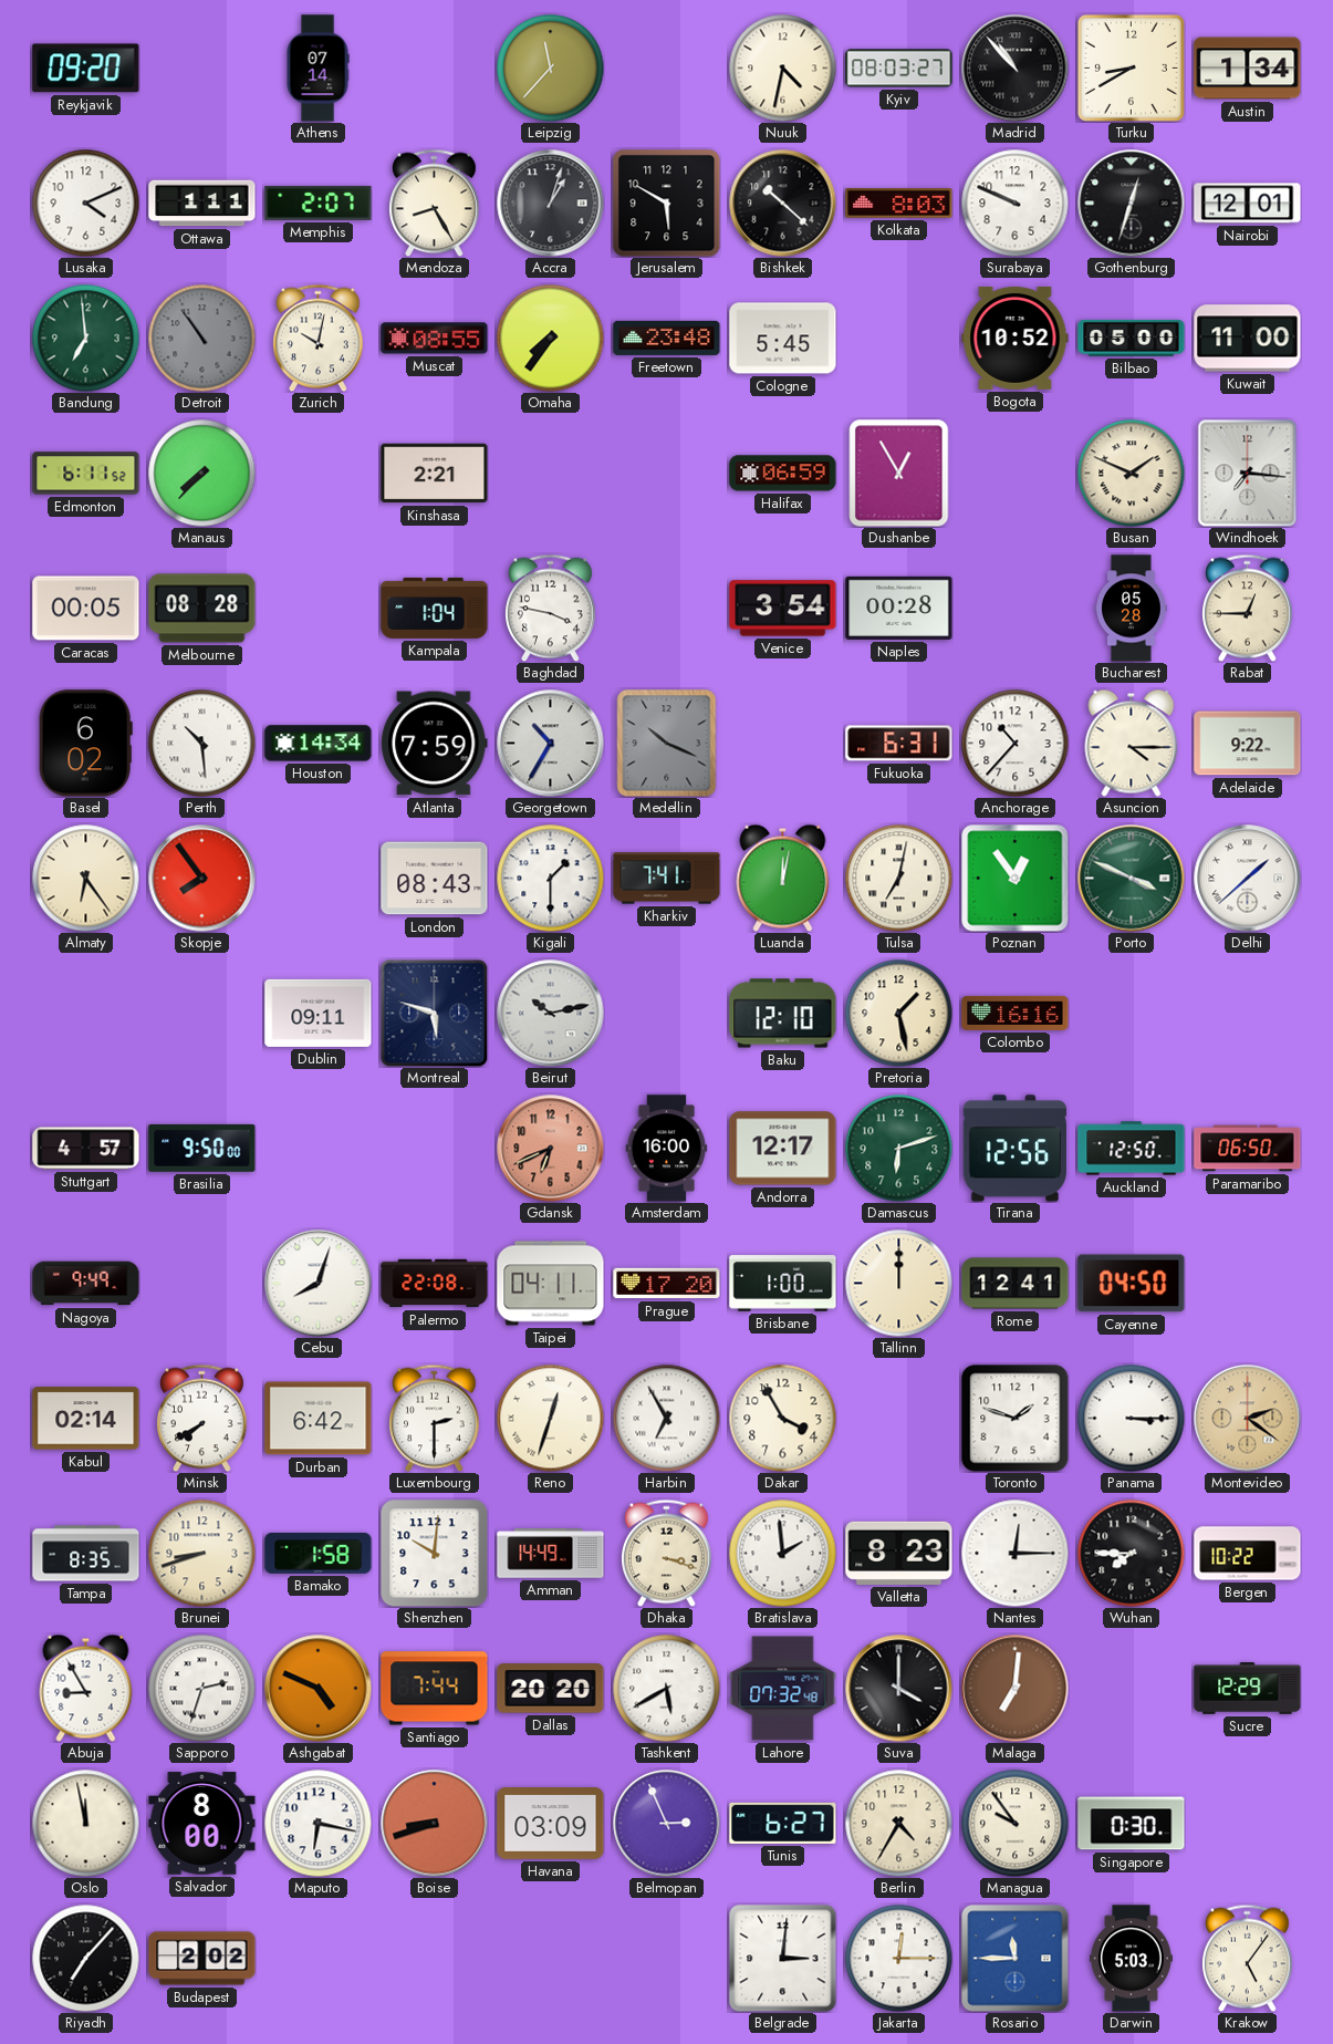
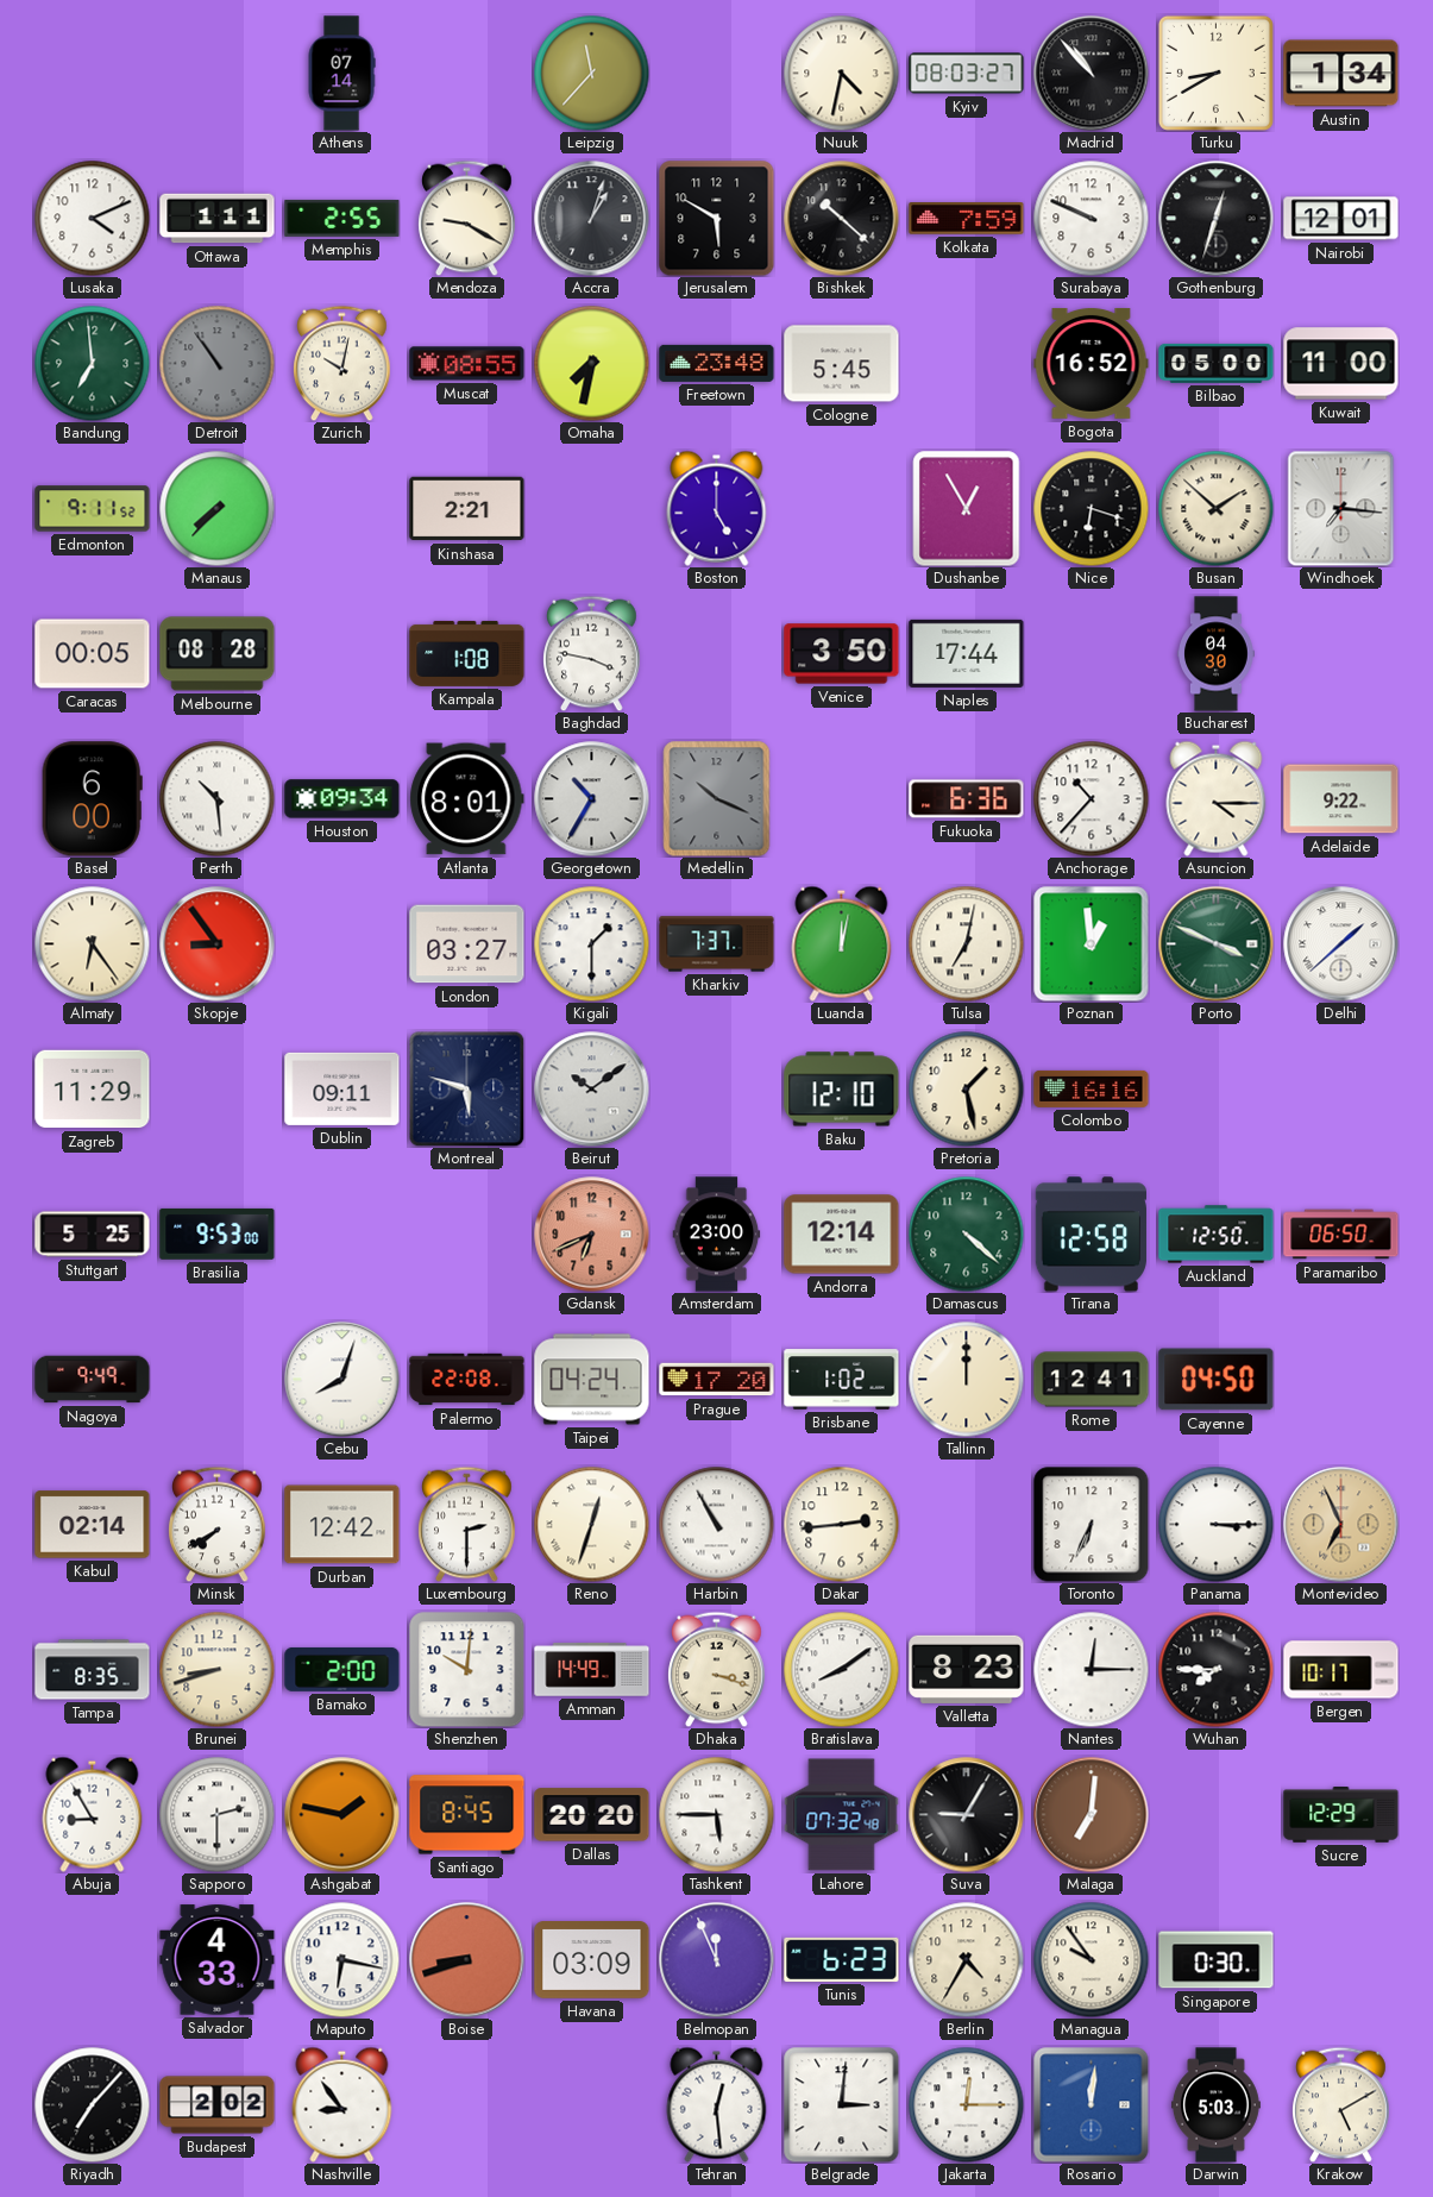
Reykjavik: 09:20 -> none
Memphis: 2:07 -> 2:55
Mendoza: 8:25 -> 9:20
Kolkata: 8:03 -> 7:59
Omaha: 7:36 -> 7:32
Bogota: 10:52 -> 16:52
Edmonton: 6:11 -> 9:11
Boston: none -> 5:00
Halifax: 06:59 -> none
Nice: none -> 6:18
Busan: 1:49 -> 1:52
Kampala: 1:04 -> 1:08
Venice: 3:54 -> 3:50
Naples: 00:28 -> 17:44
Bucharest: 05:28 -> 04:30
Rabat: 12:45 -> none
Basel: 6:02 -> 6:00
Houston: 14:34 -> 09:34
Atlanta: 7:59 -> 8:01
Fukuoka: 6:31 -> 6:36
Skopje: 7:54 -> 8:54
London: 08:43 -> 03:27
Kharkiv: 7:41 -> 7:37
Poznan: 12:54 -> 12:59
Zagreb: none -> 11:29
Beirut: 10:13 -> 10:09
Stuttgart: 4:57 -> 5:25
Brasilia: 9:50 -> 9:53
Amsterdam: 16:00 -> 23:00
Andorra: 12:17 -> 12:14
Damascus: 6:12 -> 4:22
Tirana: 12:56 -> 12:58
Taipei: 04:11 -> 04:24
Brisbane: 1:00 -> 1:02
Durban: 6:42 -> 12:42
Harbin: 6:55 -> 10:55
Dakar: 3:55 -> 2:44
Toronto: 1:48 -> 6:34
Montevideo: 2:21 -> 6:56
Bamako: 1:58 -> 2:00
Bratislava: 1:59 -> 8:09
Bergen: 10:22 -> 10:17
Sapporo: 2:33 -> 2:30
Ashgabat: 4:49 -> 1:47
Santiago: 7:44 -> 8:45
Tashkent: 5:40 -> 5:45
Suva: 4:00 -> 9:05
Oslo: 11:58 -> none
Salvador: 8:00 -> 4:33
Belmopan: 2:56 -> 11:56
Tunis: 6:27 -> 6:23
Nashville: none -> 8:54
Tehran: none -> 12:29
Rosario: 11:45 -> 12:01
Krakow: 5:06 -> 5:10
